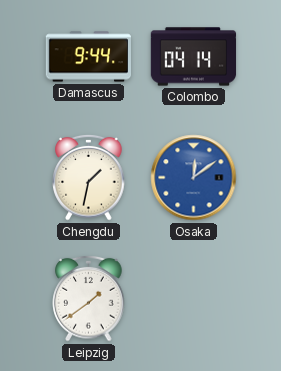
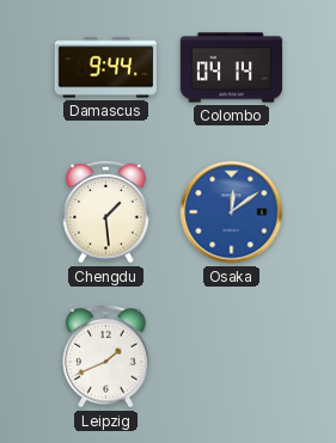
Chengdu: 1:32 -> 1:29
Leipzig: 1:39 -> 1:41
